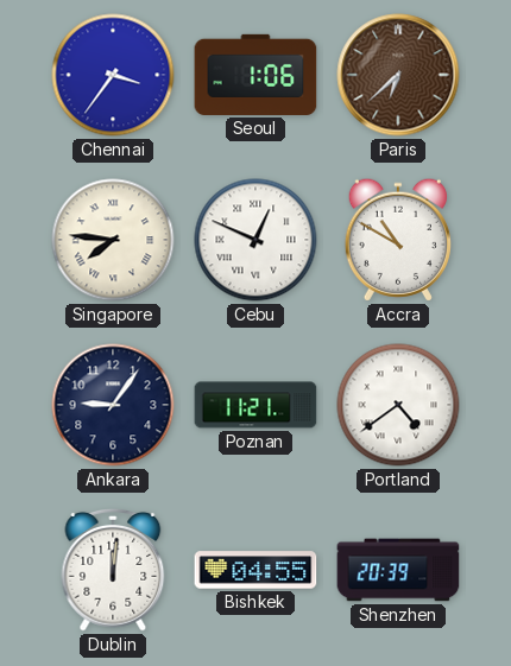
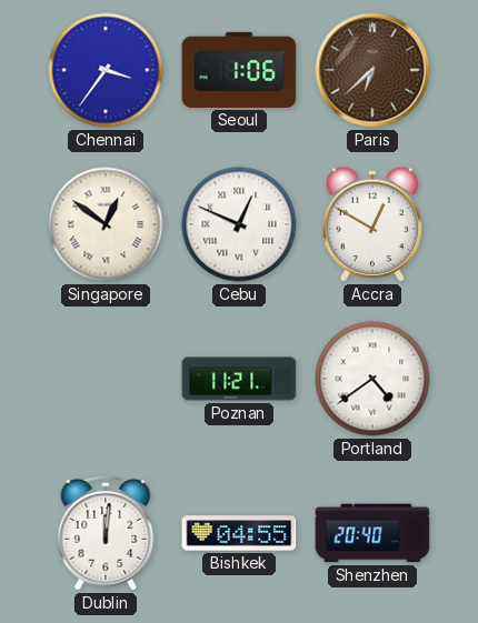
Singapore: 7:46 -> 12:51
Accra: 10:50 -> 12:50
Ankara: 9:06 -> none
Shenzhen: 20:39 -> 20:40
